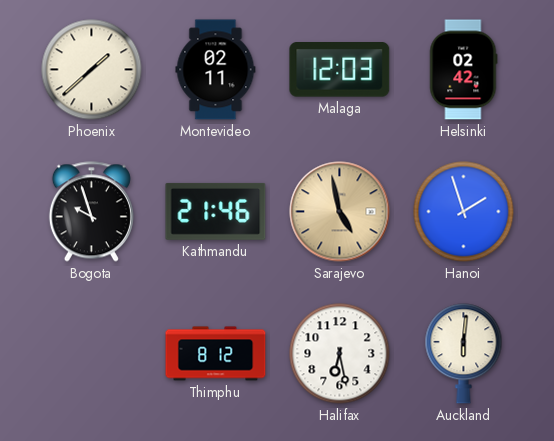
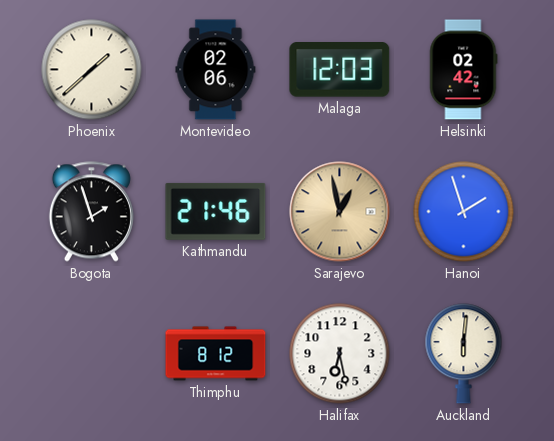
Montevideo: 02:11 -> 02:06
Bogota: 9:57 -> 1:57
Sarajevo: 4:58 -> 12:58
